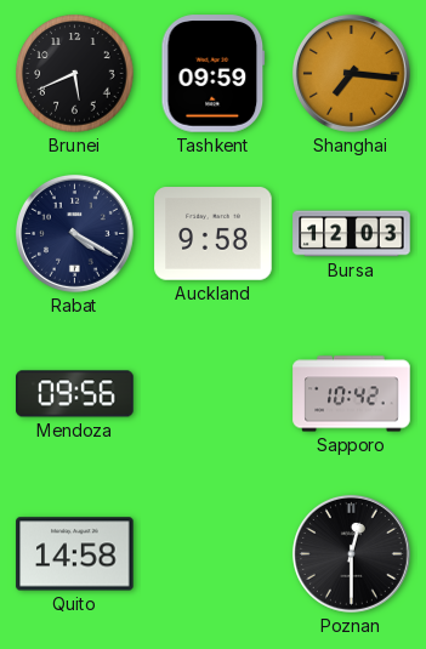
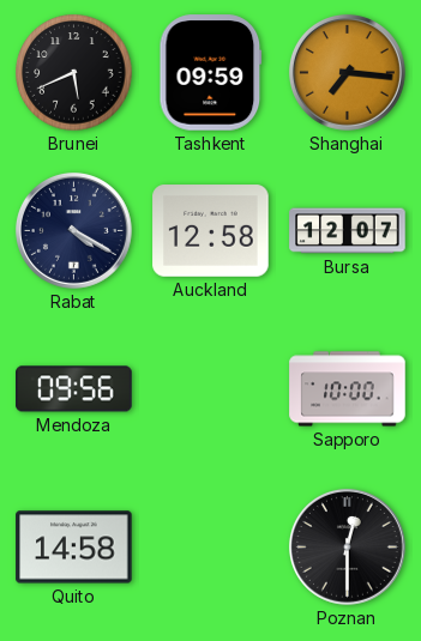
Auckland: 9:58 -> 12:58
Bursa: 12:03 -> 12:07
Sapporo: 10:42 -> 10:00
